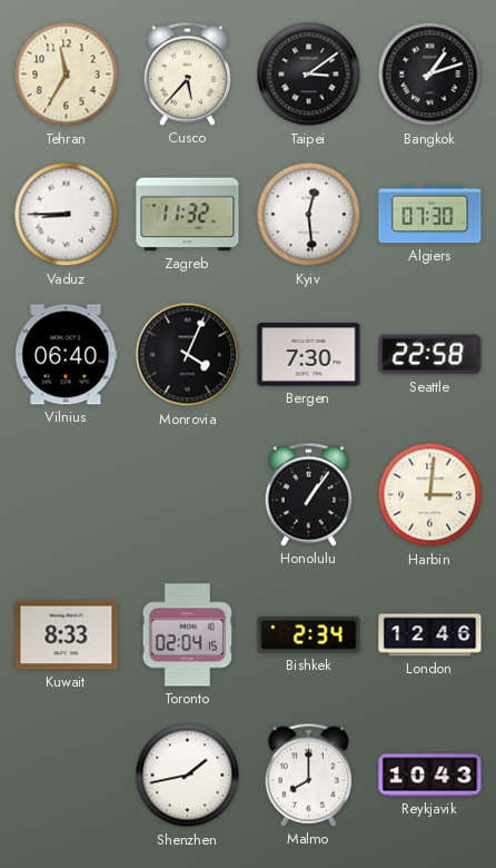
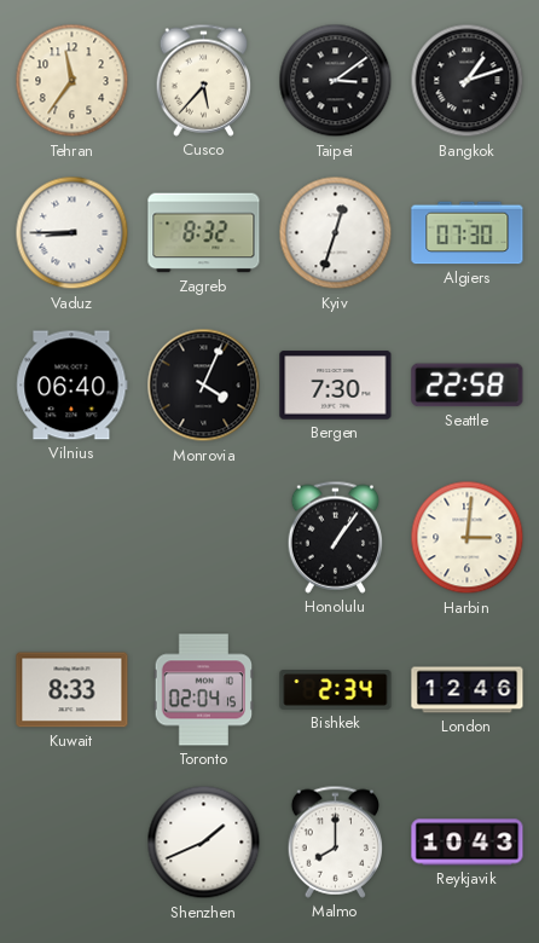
Tehran: 11:35 -> 11:36
Zagreb: 11:32 -> 8:32
Kyiv: 12:29 -> 12:33
Shenzhen: 1:43 -> 1:41
